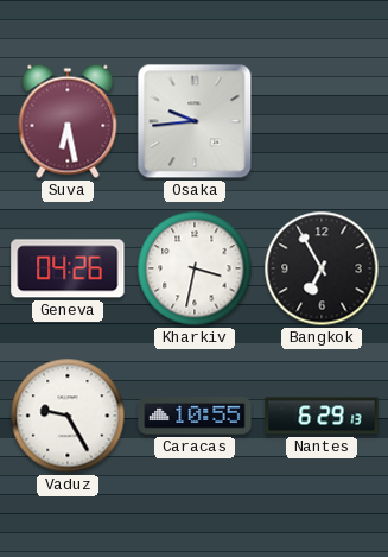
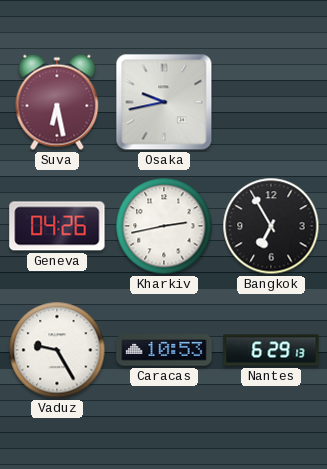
Osaka: 9:44 -> 9:43
Kharkiv: 3:32 -> 2:43
Caracas: 10:55 -> 10:53
